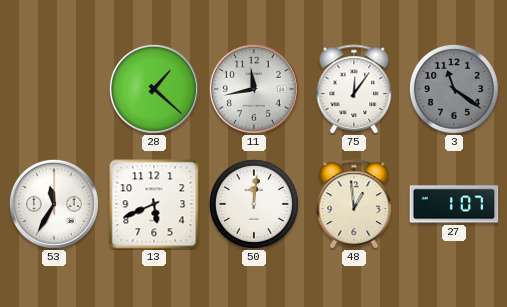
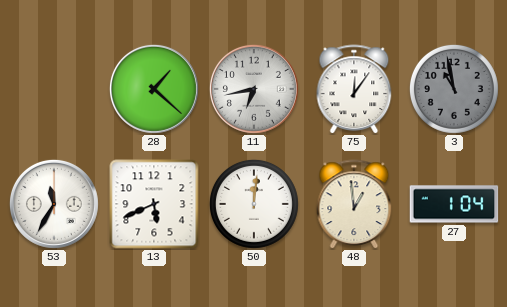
11: 11:43 -> 6:43
3: 11:21 -> 10:58
27: 1:07 -> 1:04
